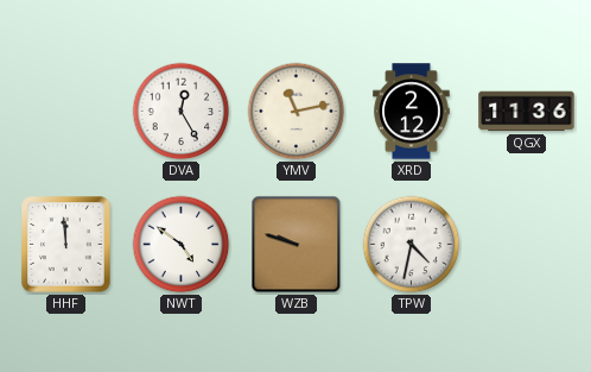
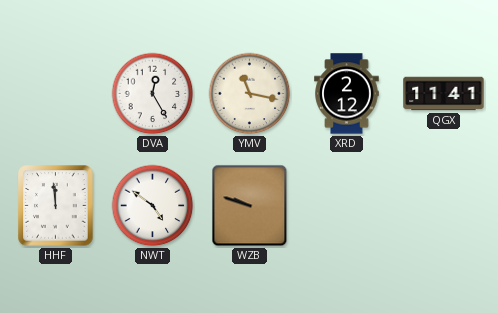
YMV: 11:13 -> 11:17
QGX: 11:36 -> 11:41
TPW: 4:32 -> none
